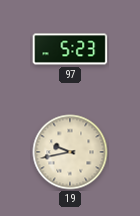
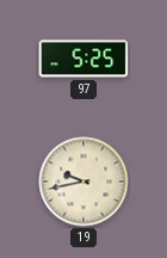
97: 5:23 -> 5:25
